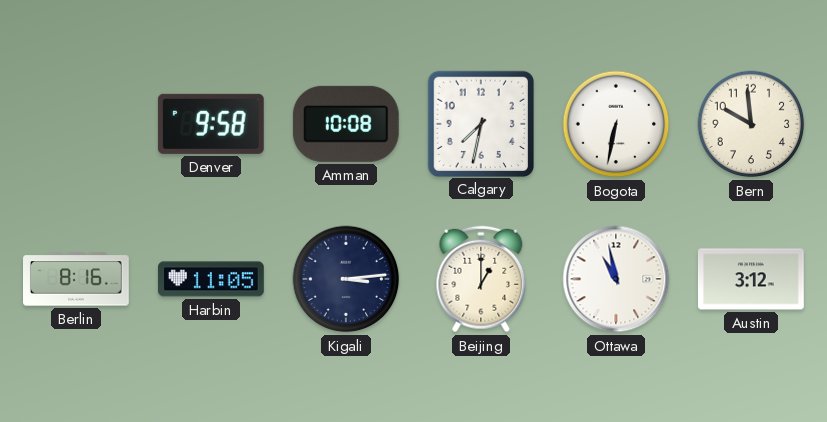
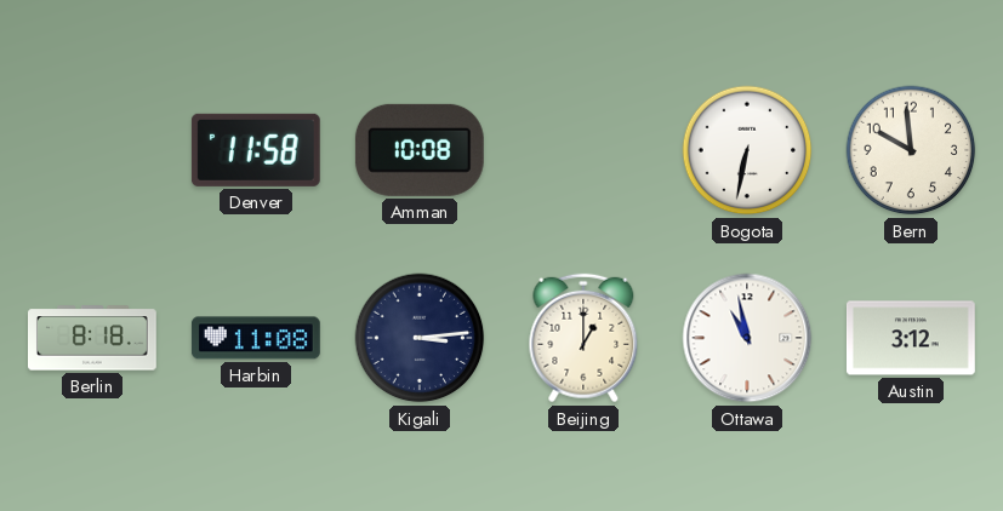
Denver: 9:58 -> 11:58
Calgary: 7:32 -> none
Berlin: 8:16 -> 8:18
Harbin: 11:05 -> 11:08
